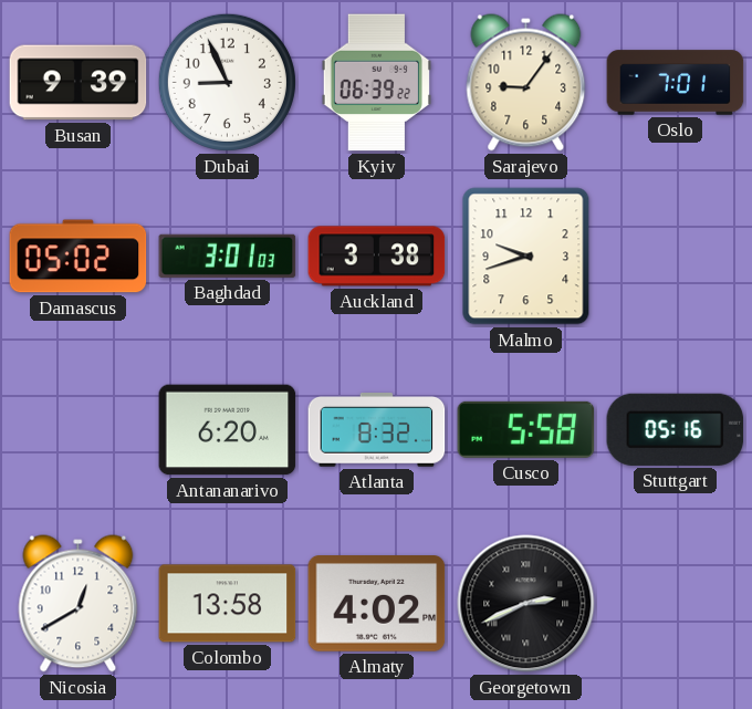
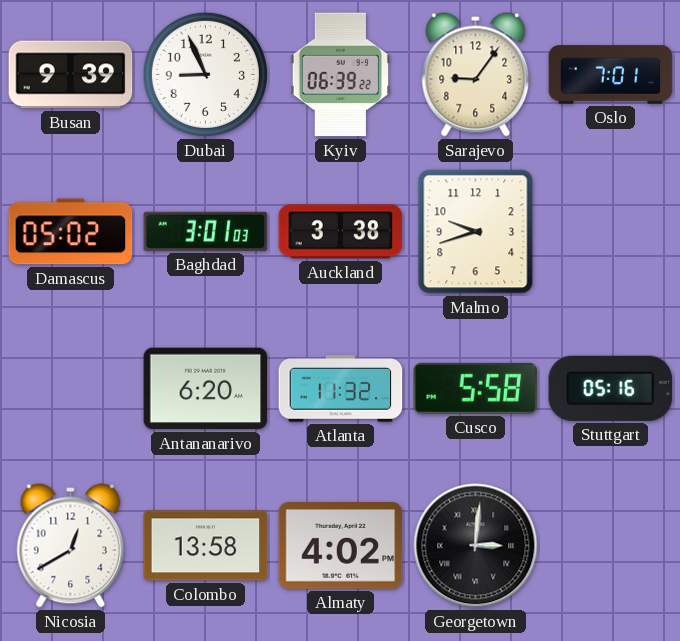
Atlanta: 8:32 -> 11:32
Georgetown: 2:41 -> 3:01
